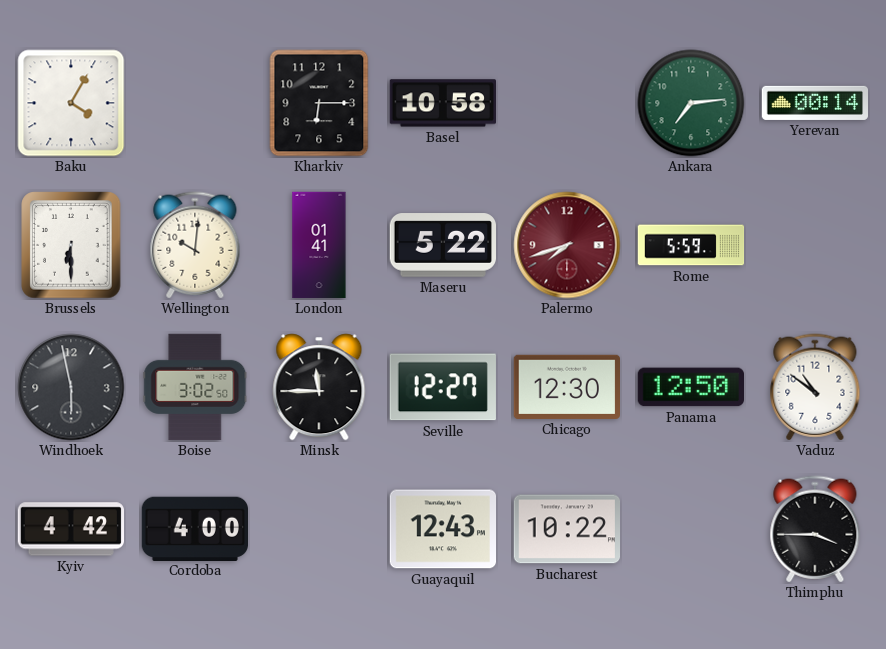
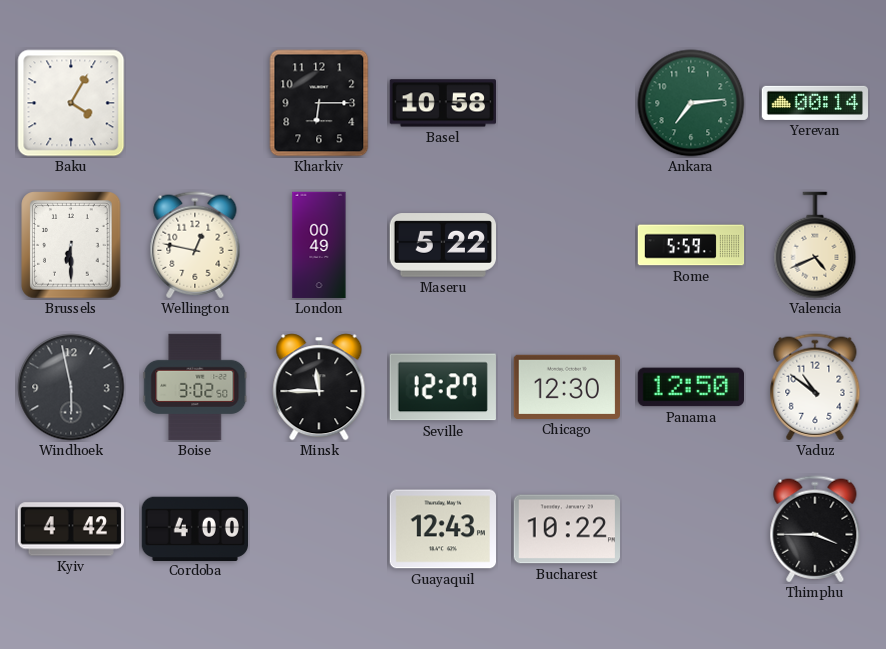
Wellington: 10:01 -> 12:47
London: 01:41 -> 00:49
Palermo: 7:42 -> none
Valencia: none -> 4:41
